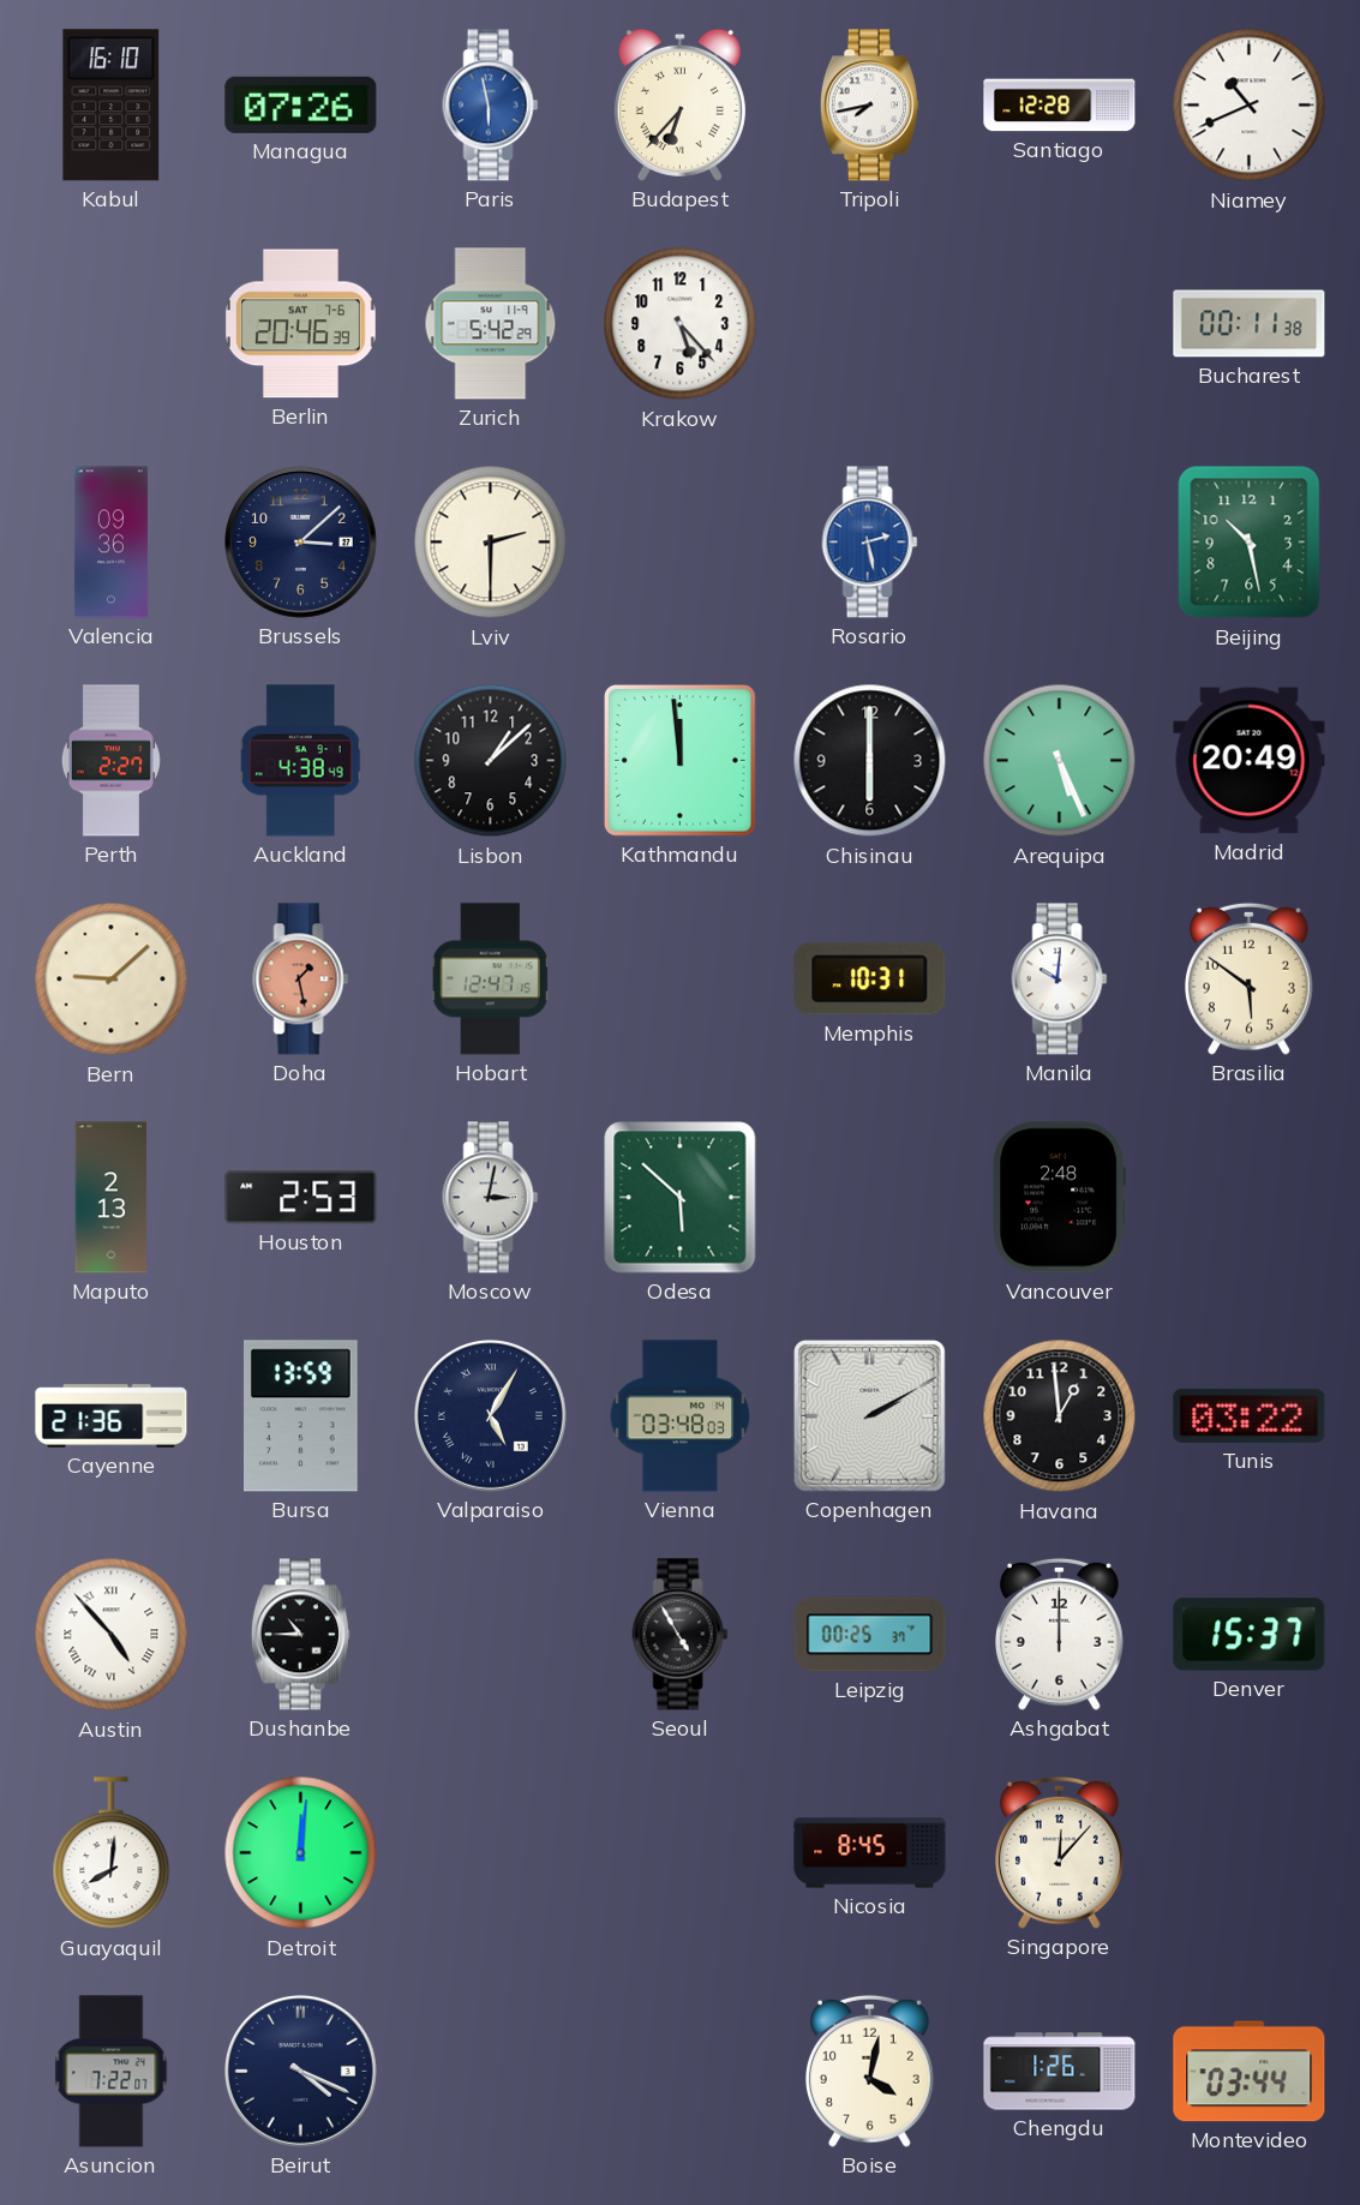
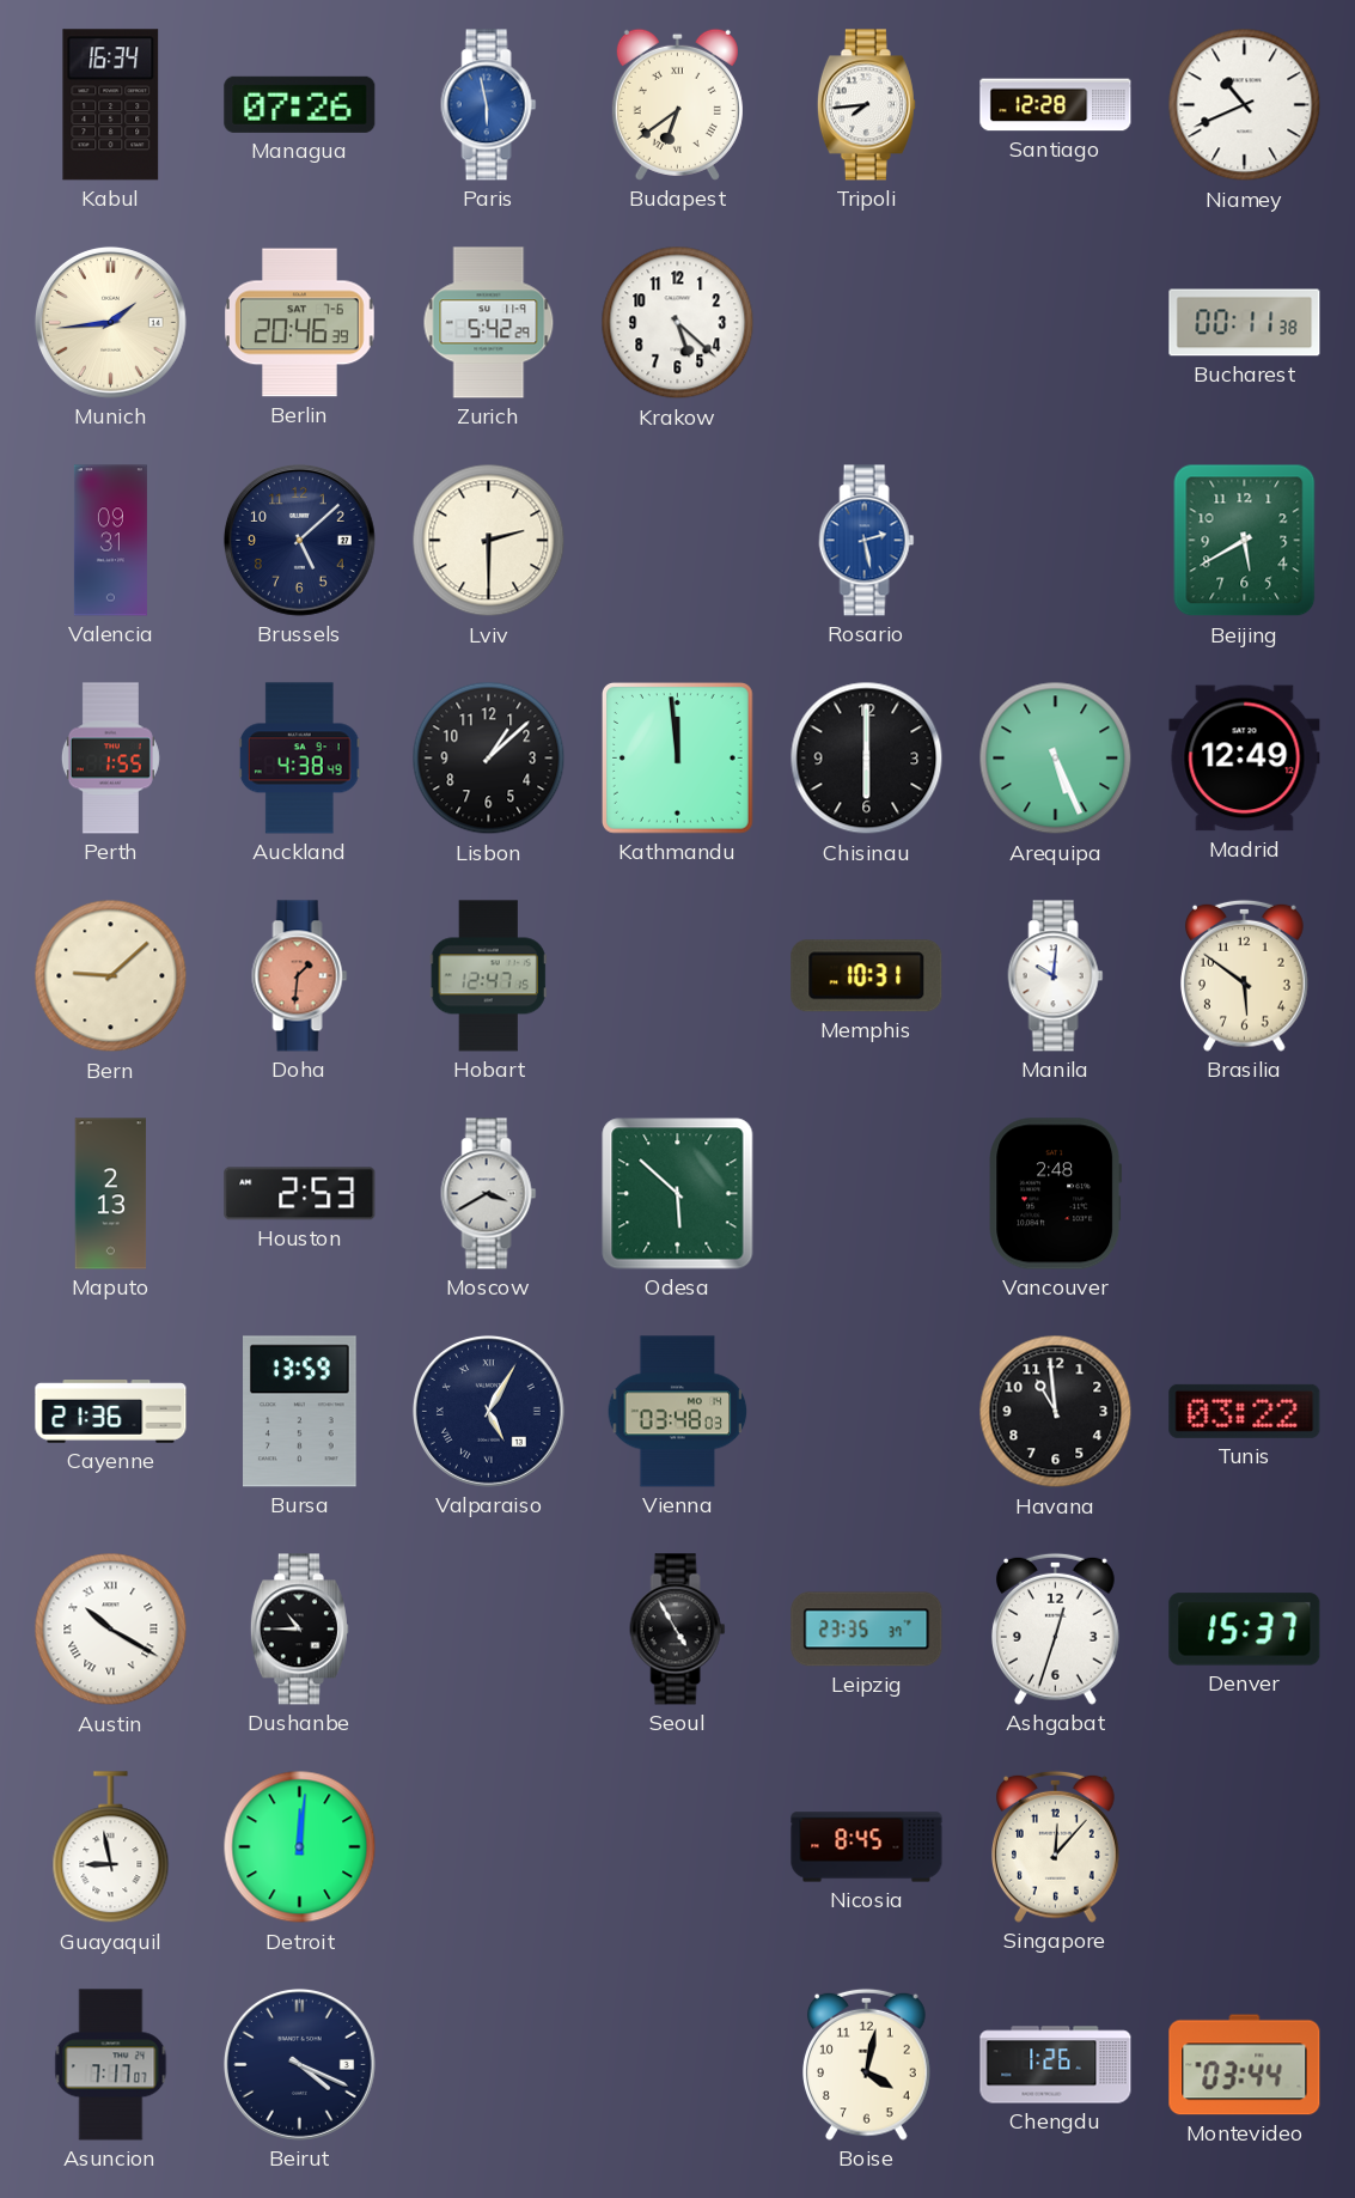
Kabul: 16:10 -> 16:34
Budapest: 6:37 -> 6:39
Tripoli: 7:43 -> 7:44
Munich: none -> 1:44
Krakow: 5:23 -> 5:22
Valencia: 09:36 -> 09:31
Brussels: 3:08 -> 5:08
Beijing: 10:28 -> 5:40
Perth: 2:27 -> 1:55
Madrid: 20:49 -> 12:49
Doha: 1:28 -> 1:31
Moscow: 3:02 -> 3:40
Copenhagen: 2:10 -> none
Havana: 12:59 -> 10:59
Austin: 4:53 -> 10:20
Leipzig: 00:25 -> 23:35
Ashgabat: 12:00 -> 12:33
Guayaquil: 8:01 -> 8:58
Asuncion: 7:22 -> 7:17
